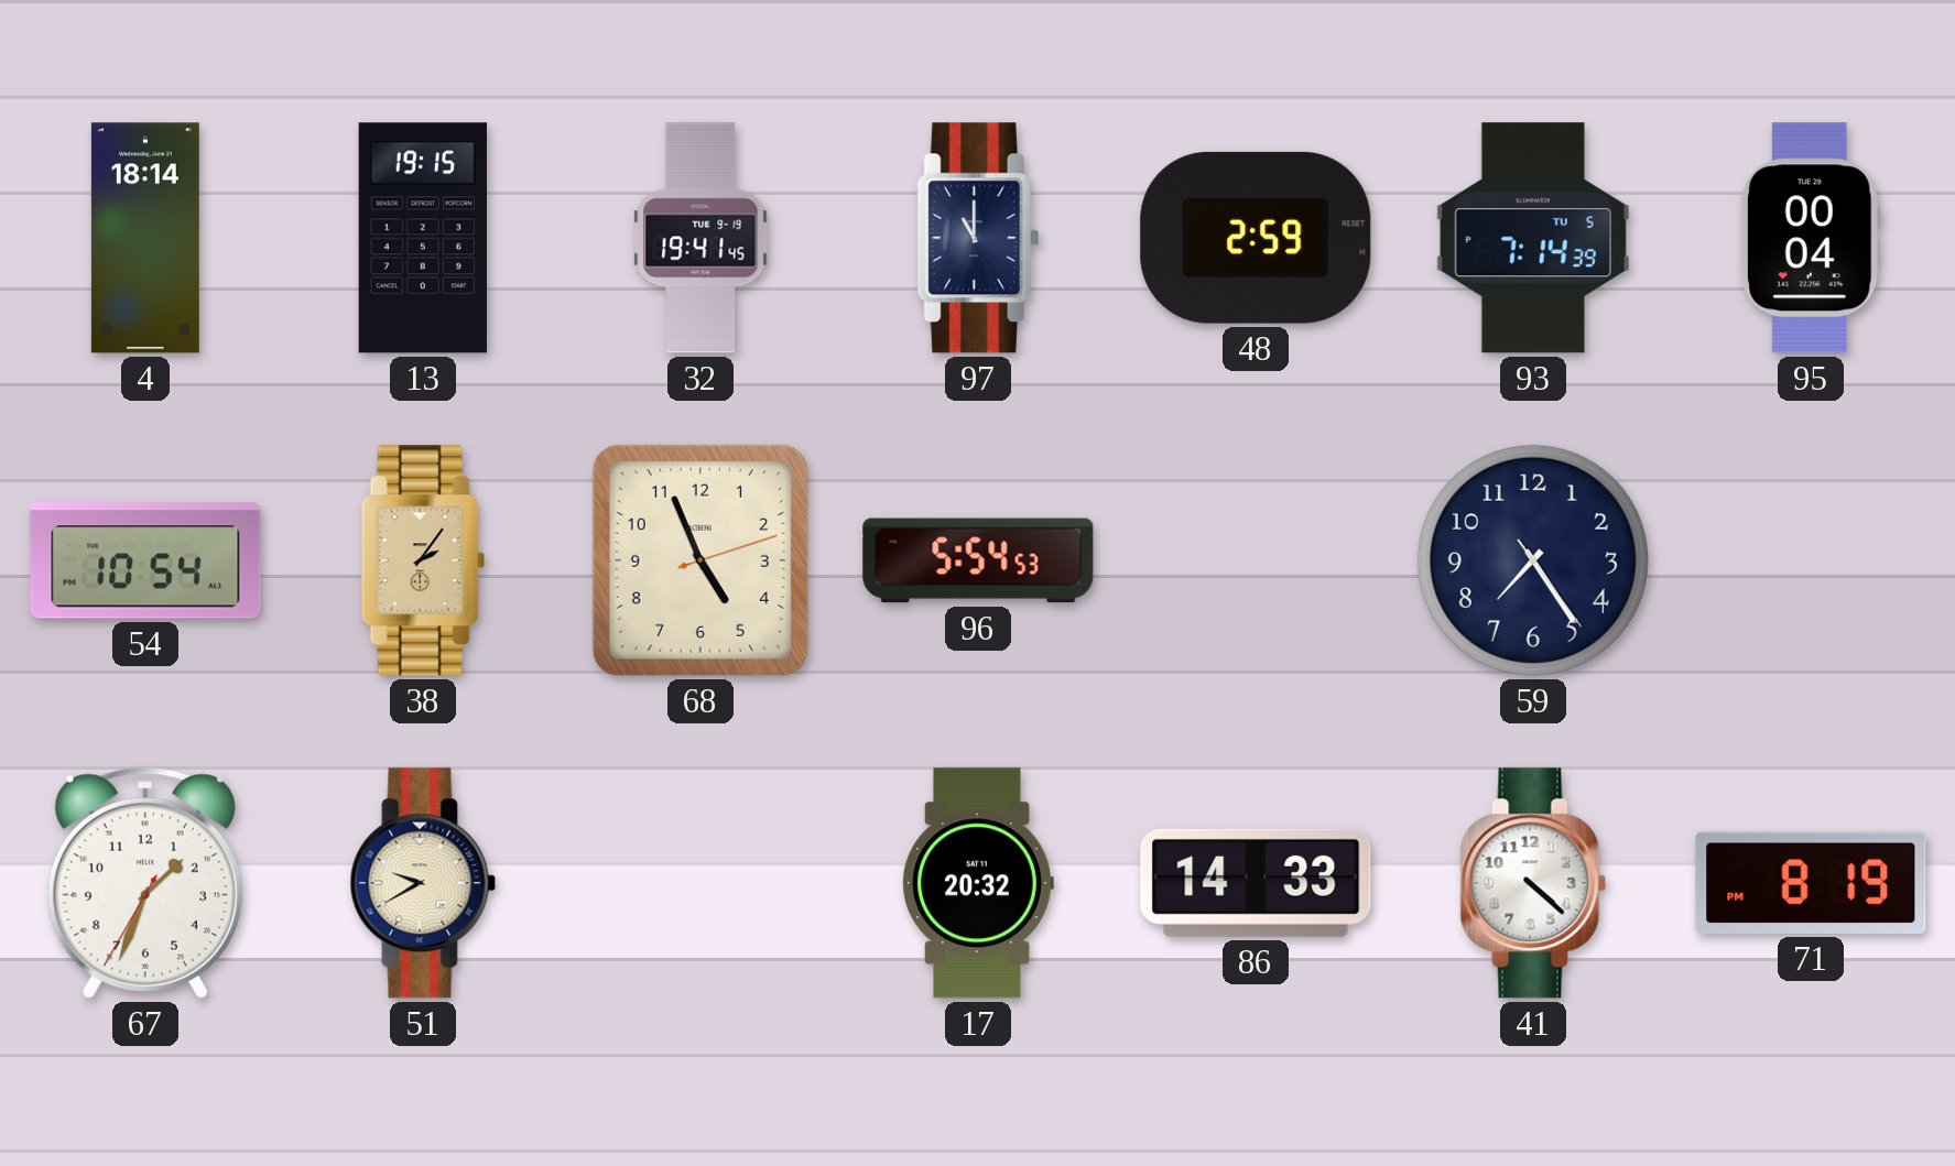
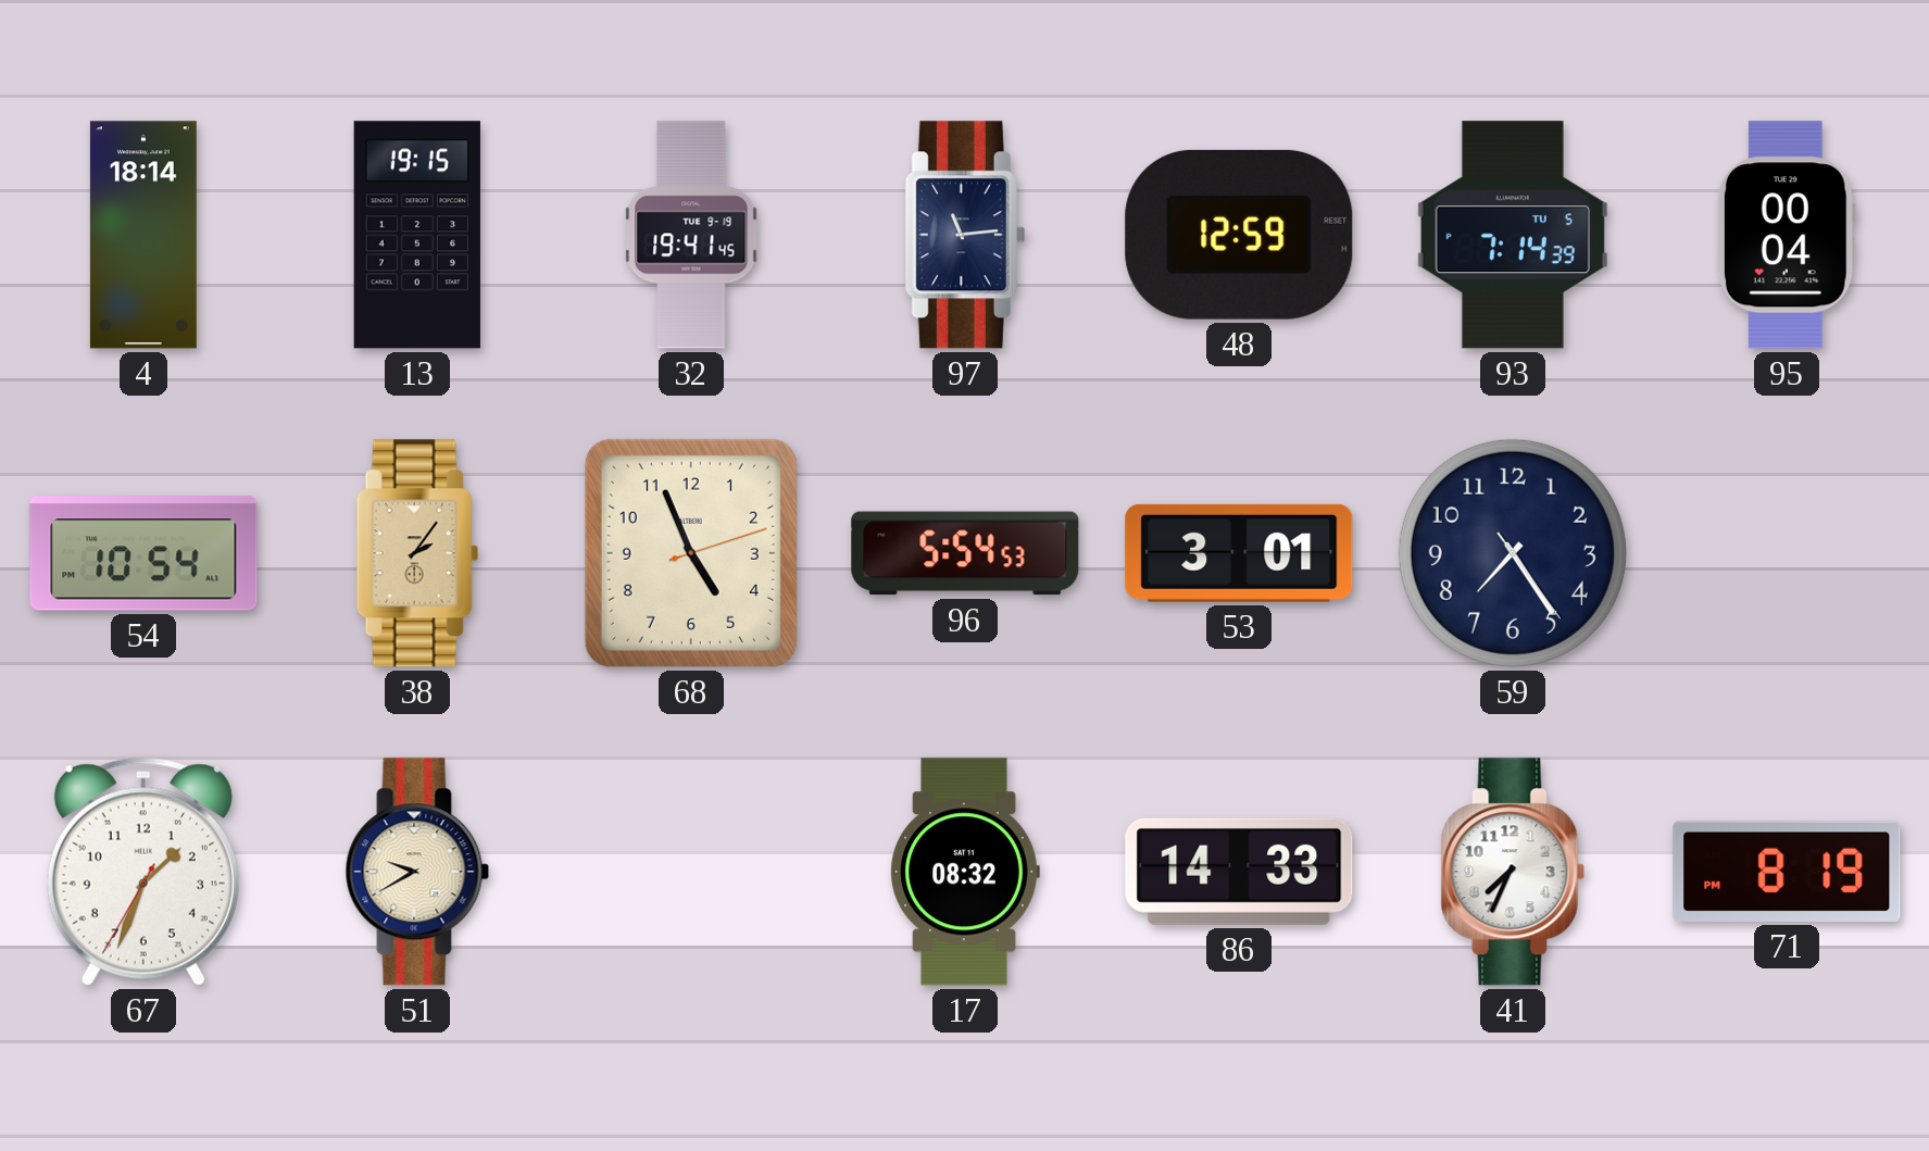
97: 11:00 -> 11:14
48: 2:59 -> 12:59
53: none -> 3:01
17: 20:32 -> 08:32
41: 4:22 -> 7:34
